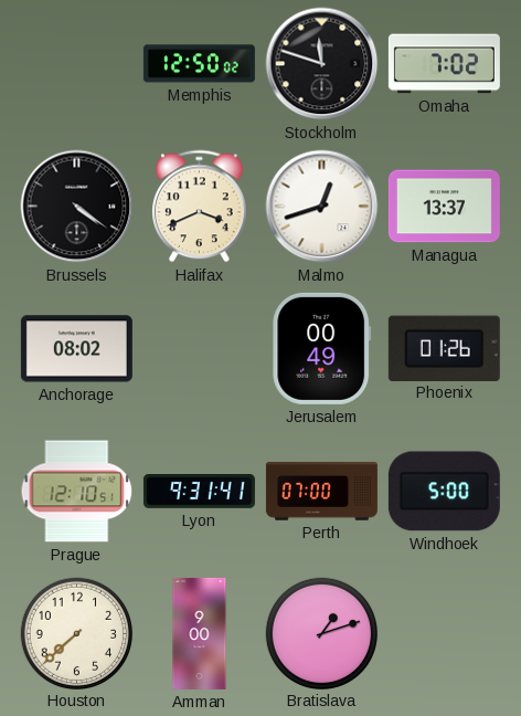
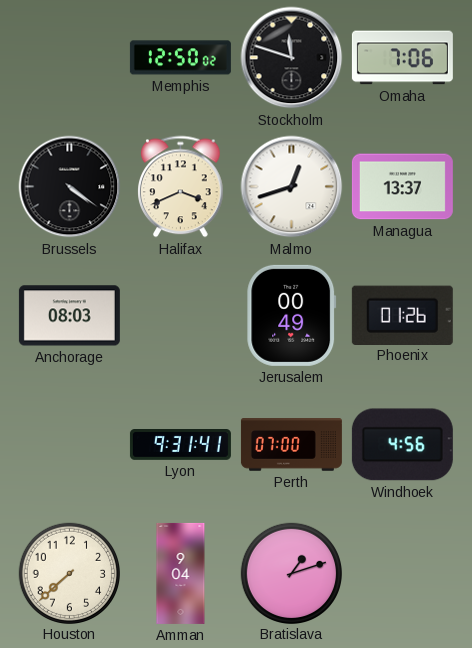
Omaha: 7:02 -> 7:06
Anchorage: 08:02 -> 08:03
Prague: 12:10 -> none
Windhoek: 5:00 -> 4:56
Amman: 9:00 -> 9:04
